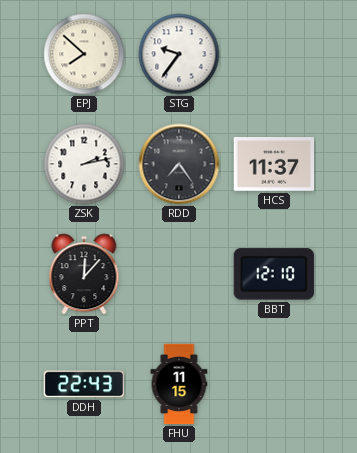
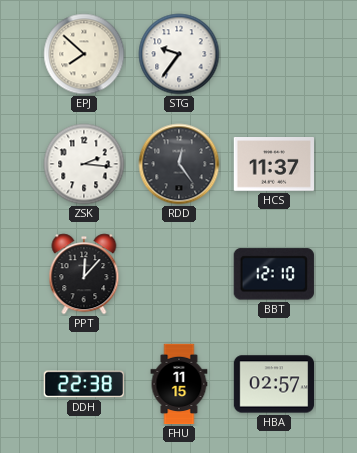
ZSK: 2:13 -> 2:16
RDD: 7:24 -> 12:24
DDH: 22:43 -> 22:38
HBA: none -> 02:57
